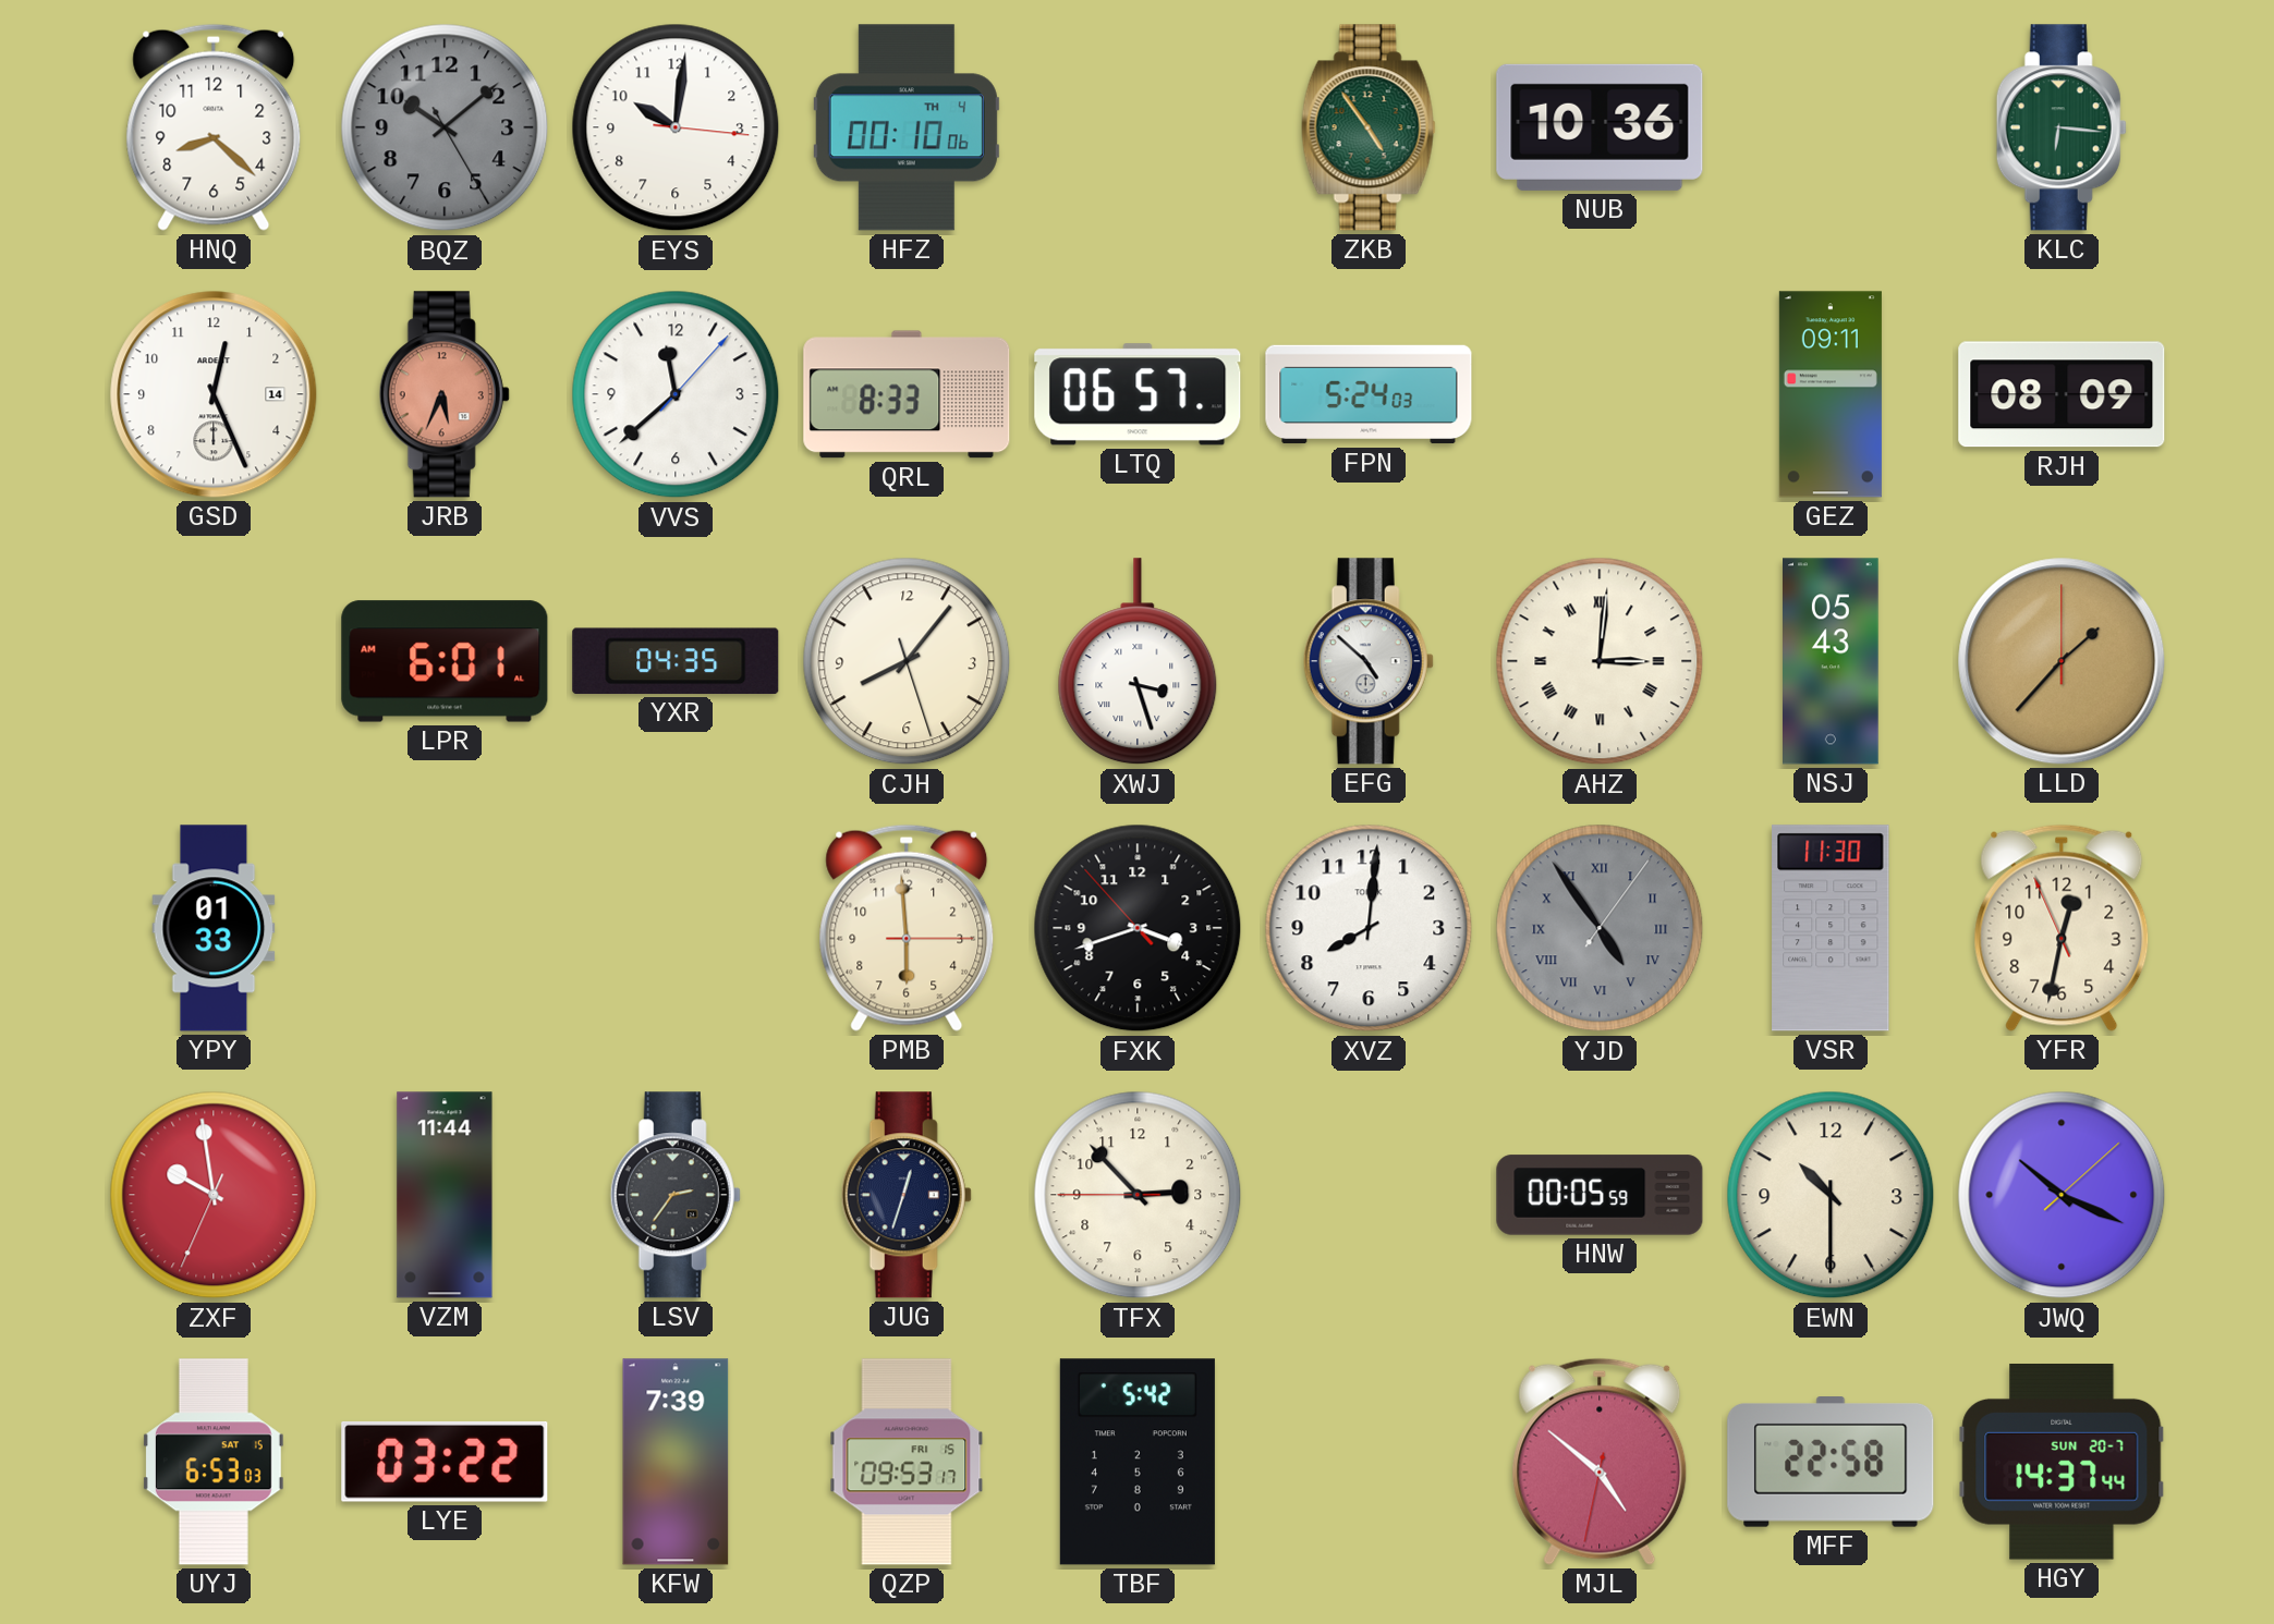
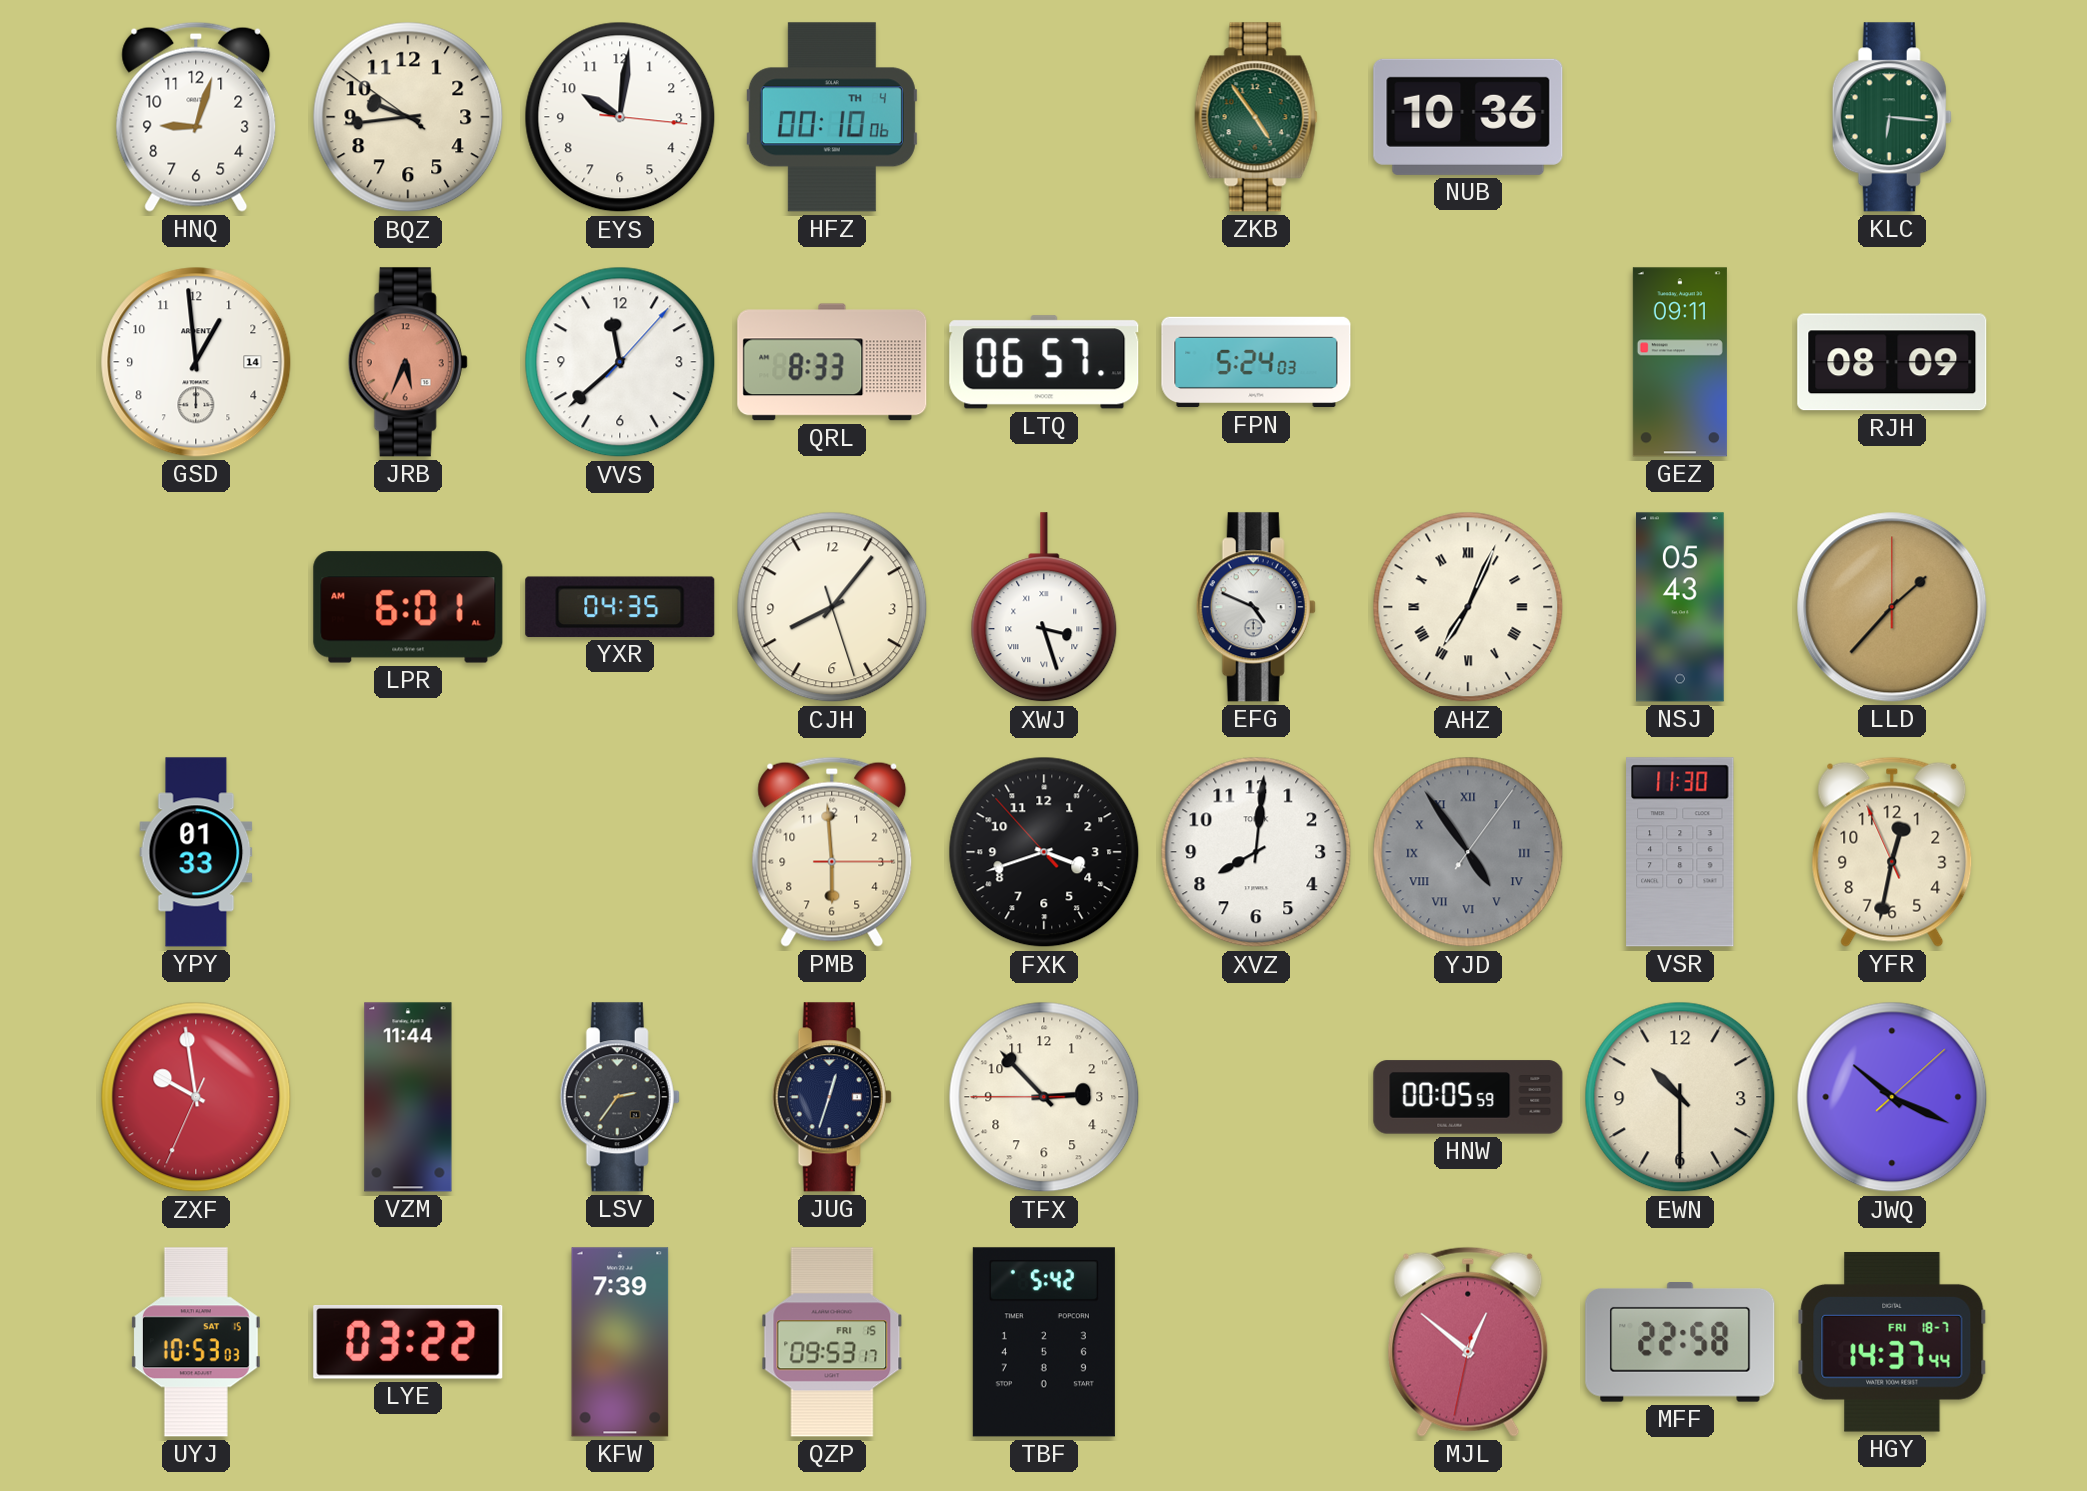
HNQ: 8:22 -> 9:03
BQZ: 10:08 -> 9:43
BQZ dial: grey -> cream
GSD: 12:26 -> 12:59
EFG: 4:52 -> 4:49
AHZ: 3:01 -> 7:04
UYJ: 6:53 -> 10:53
MJL: 4:51 -> 12:51
HGY date: SUN 20-7 -> FRI 18-7
